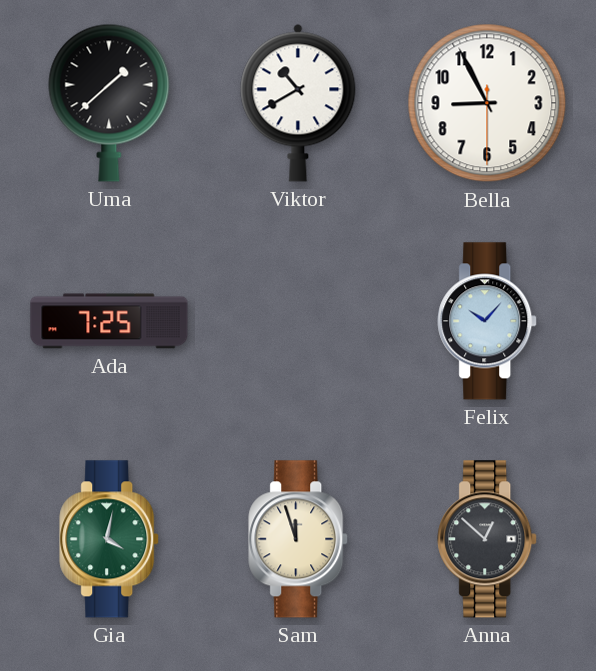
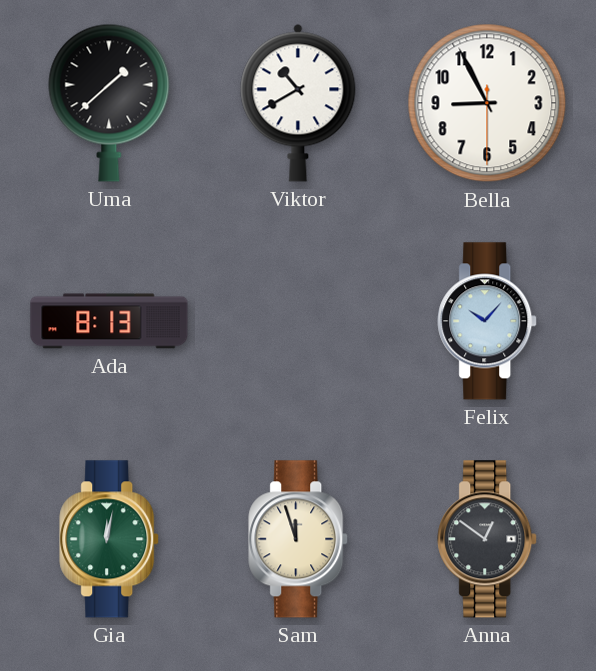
Ada: 7:25 -> 8:13
Gia: 4:02 -> 12:02
Anna: 12:52 -> 12:51
